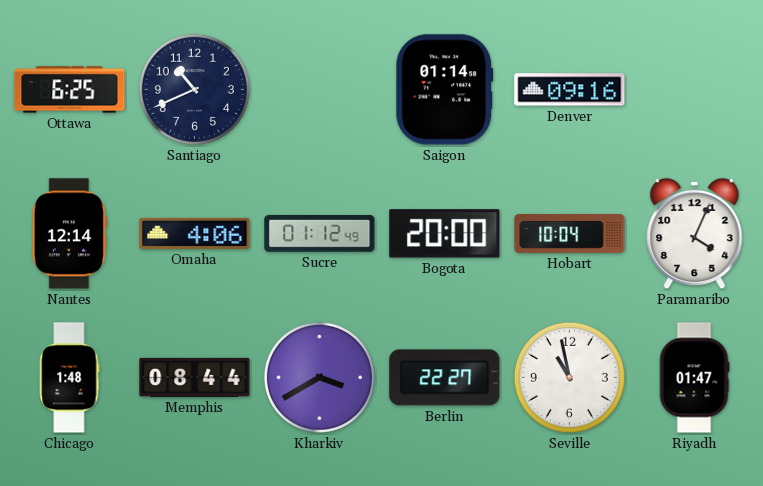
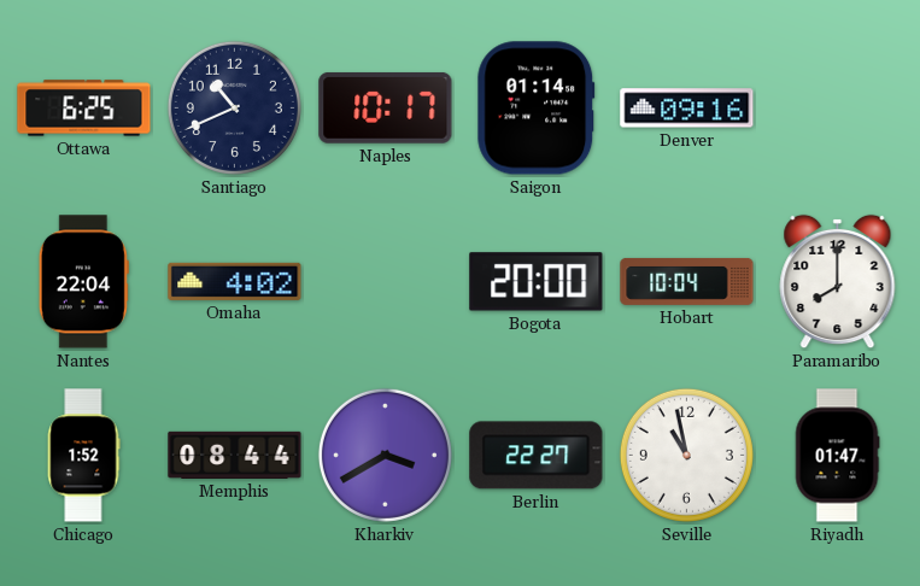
Naples: none -> 10:17
Nantes: 12:14 -> 22:04
Omaha: 4:06 -> 4:02
Sucre: 01:12 -> none
Paramaribo: 4:04 -> 8:00
Chicago: 1:48 -> 1:52
